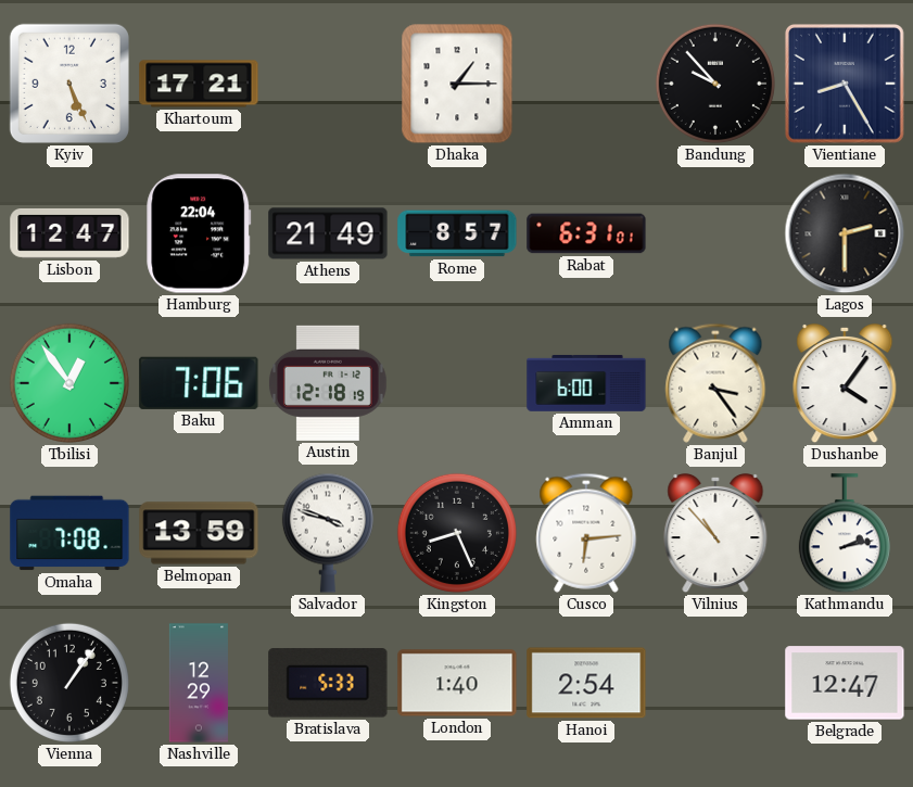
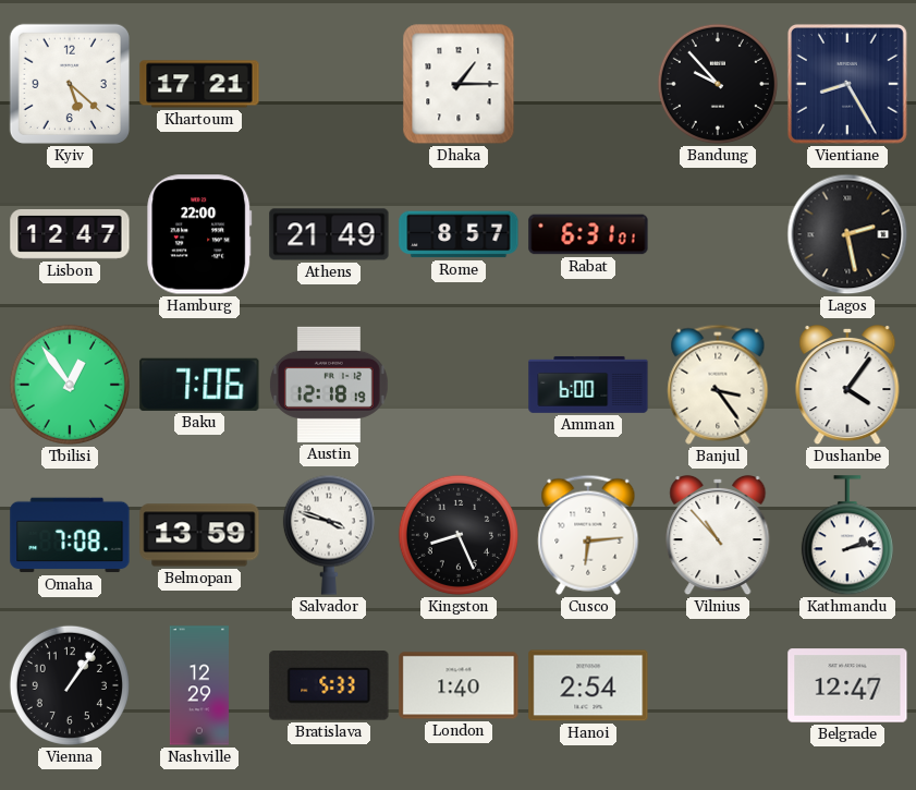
Kyiv: 5:26 -> 5:22
Hamburg: 22:04 -> 22:00
Lagos: 2:30 -> 2:28
